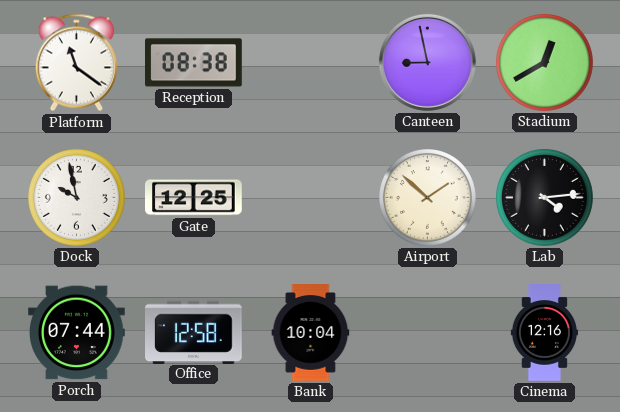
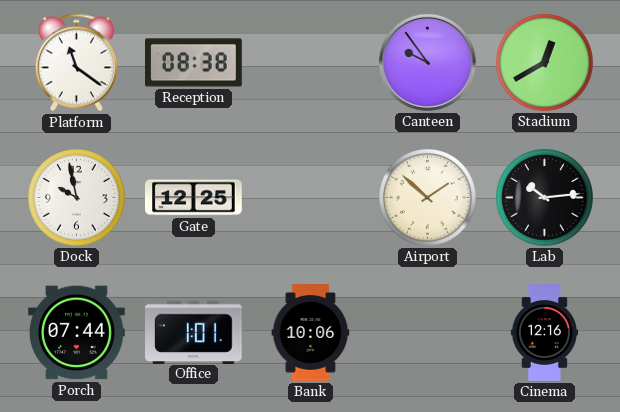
Canteen: 8:58 -> 9:54
Lab: 4:14 -> 10:14
Office: 12:58 -> 1:01
Bank: 10:04 -> 10:06
